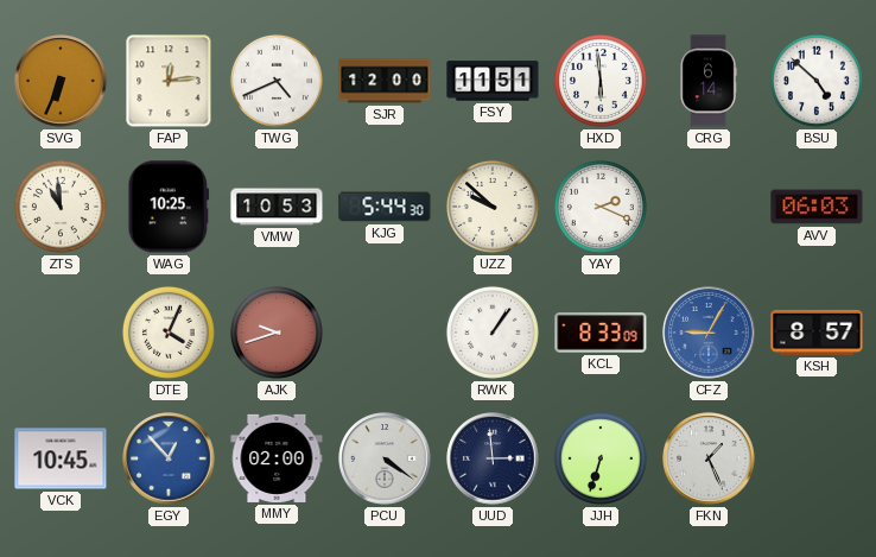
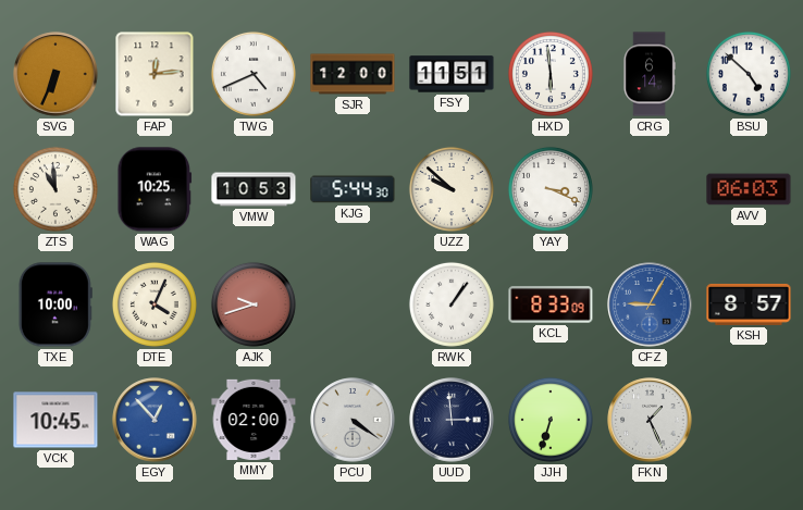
YAY: 2:19 -> 3:19
TXE: none -> 10:00
